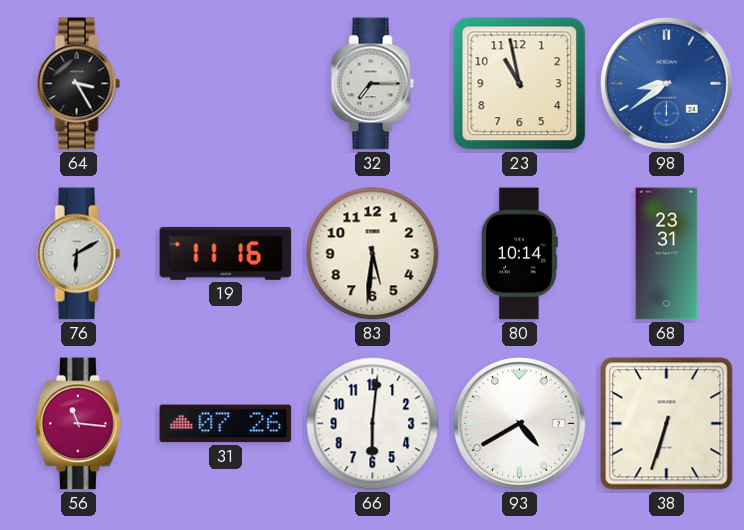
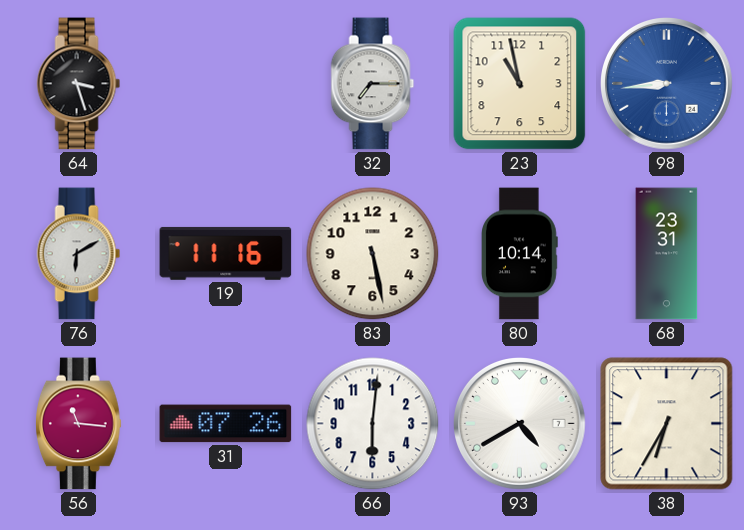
64: 3:25 -> 3:27
98: 8:39 -> 8:44
83: 5:31 -> 5:28
38: 6:33 -> 6:35
